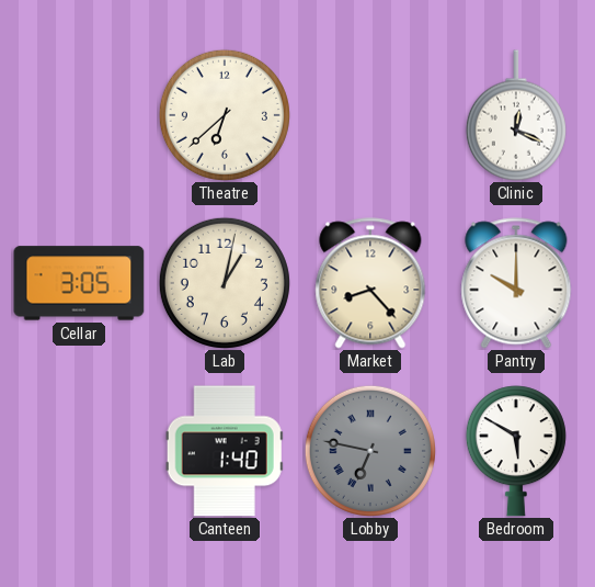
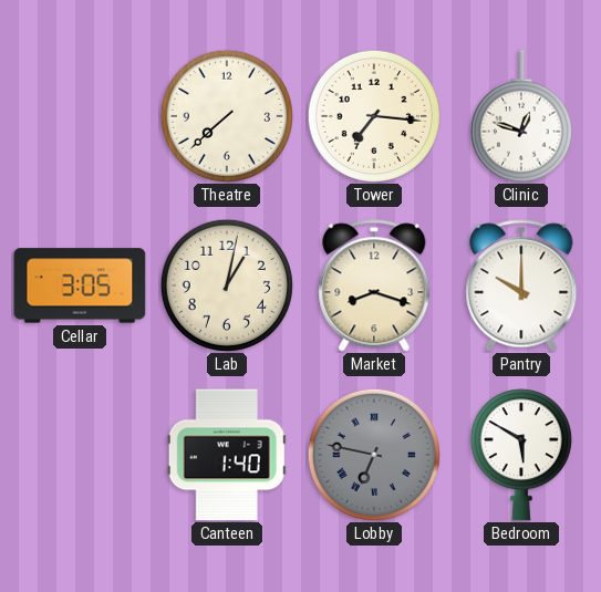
Theatre: 6:38 -> 7:38
Tower: none -> 7:16
Clinic: 12:19 -> 12:48
Market: 8:23 -> 8:18
